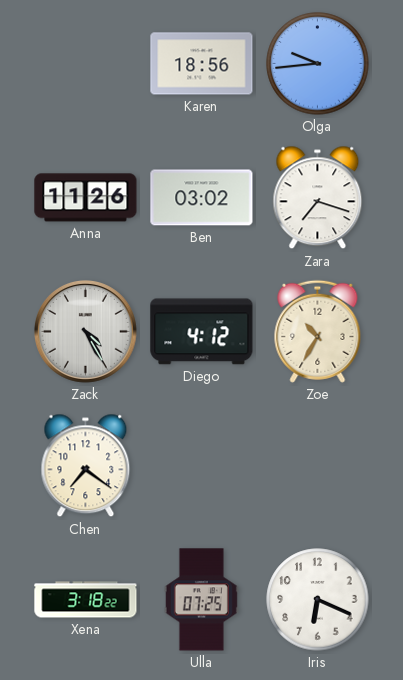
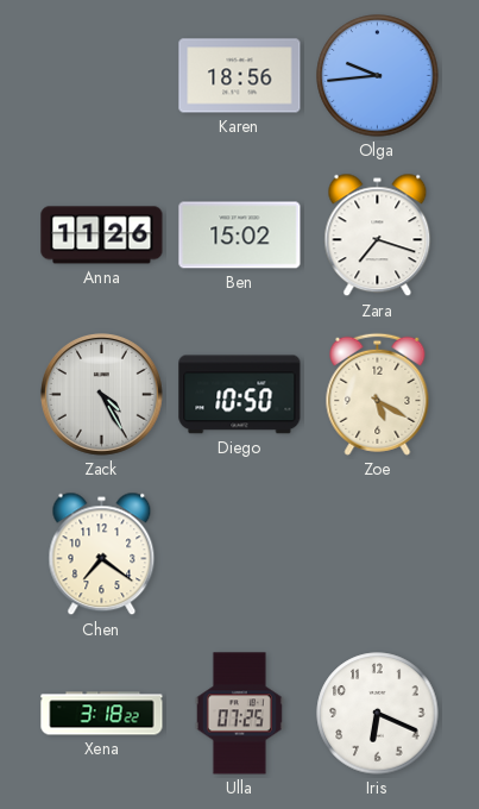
Ben: 03:02 -> 15:02
Diego: 4:12 -> 10:50
Zoe: 10:35 -> 5:20
